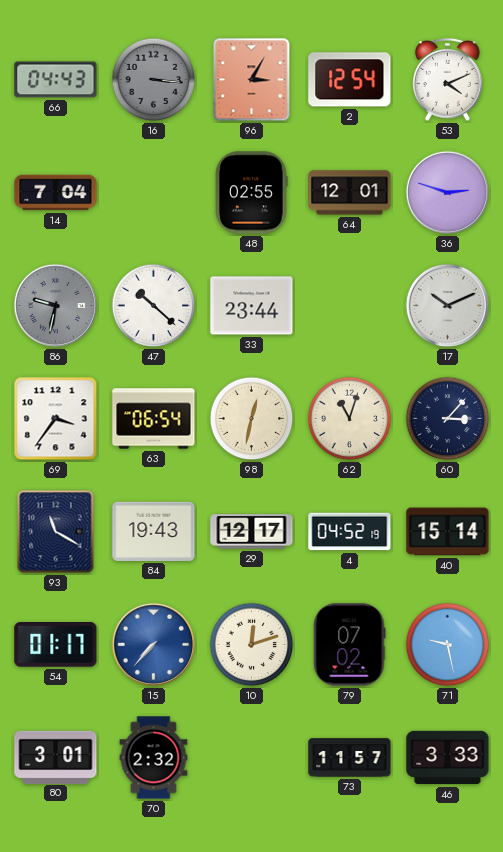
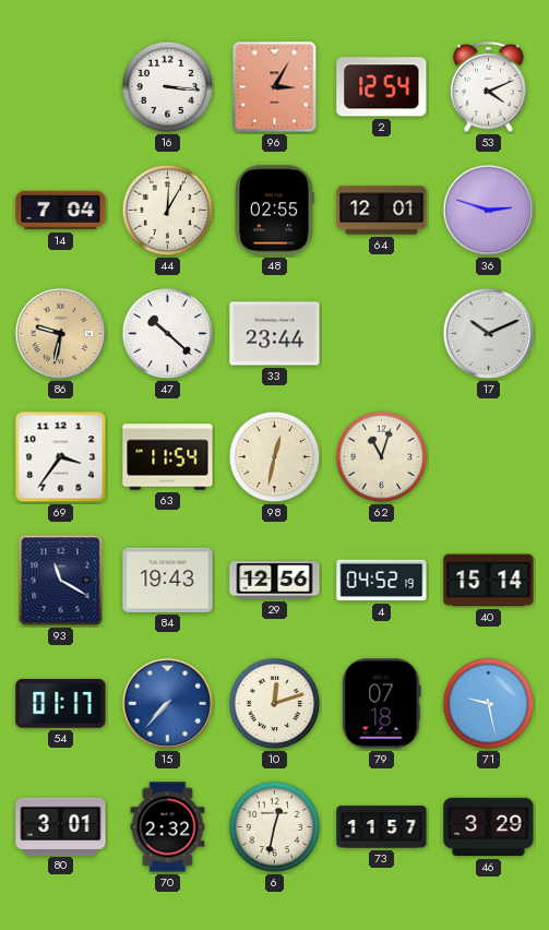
66: 04:43 -> none
16 dial: grey -> white
44: none -> 12:05
86 dial: grey -> champagne
63: 06:54 -> 11:54
60: 3:07 -> none
29: 12:17 -> 12:56
79: 07:02 -> 07:18
6: none -> 12:32
46: 3:33 -> 3:29
